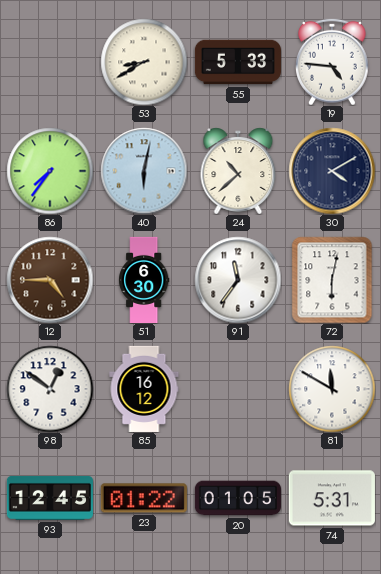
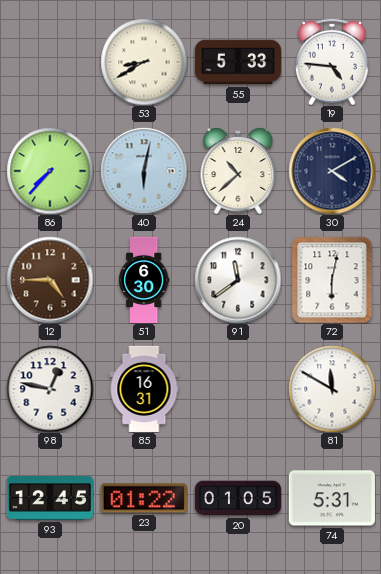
86: 7:36 -> 7:37
91: 11:36 -> 11:39
98: 12:51 -> 12:47
85: 16:12 -> 16:31
